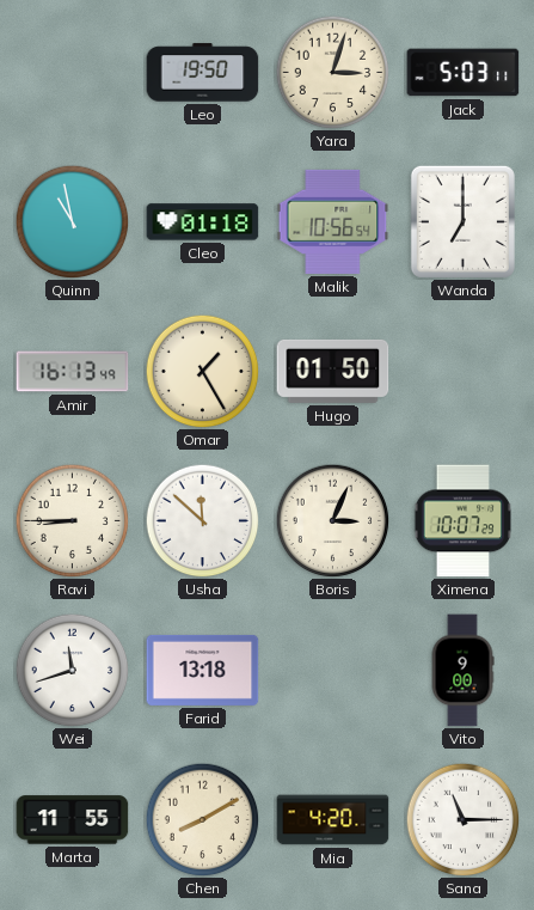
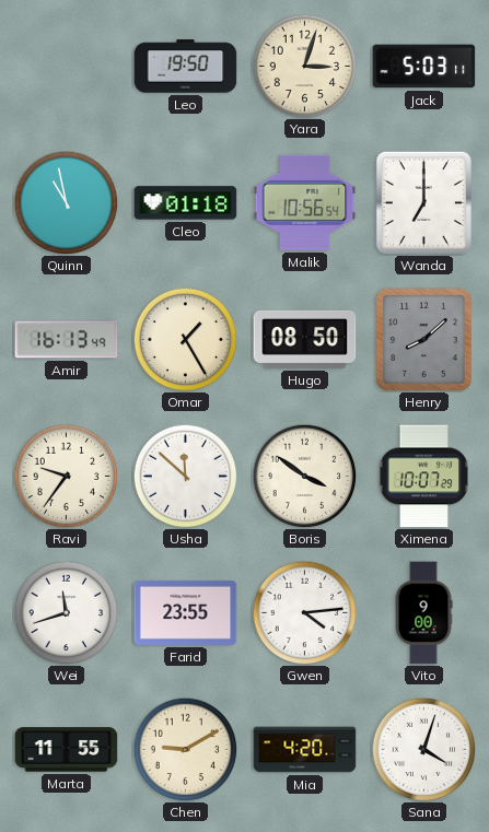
Hugo: 01:50 -> 08:50
Henry: none -> 8:08
Ravi: 8:45 -> 9:36
Boris: 3:04 -> 3:51
Farid: 13:18 -> 23:55
Gwen: none -> 4:14
Chen: 8:10 -> 9:10
Sana: 11:15 -> 4:03
